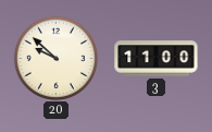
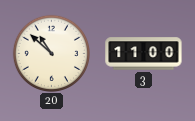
20: 9:52 -> 10:52
